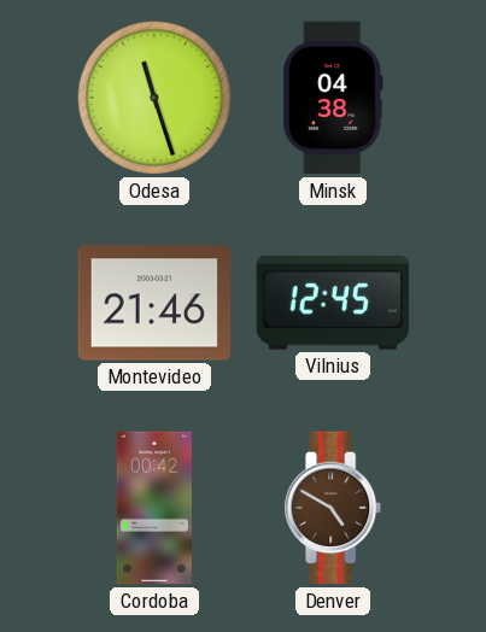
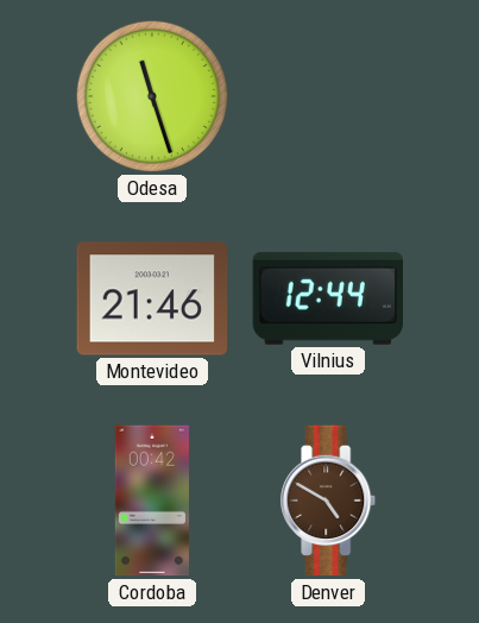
Minsk: 04:38 -> none
Vilnius: 12:45 -> 12:44
